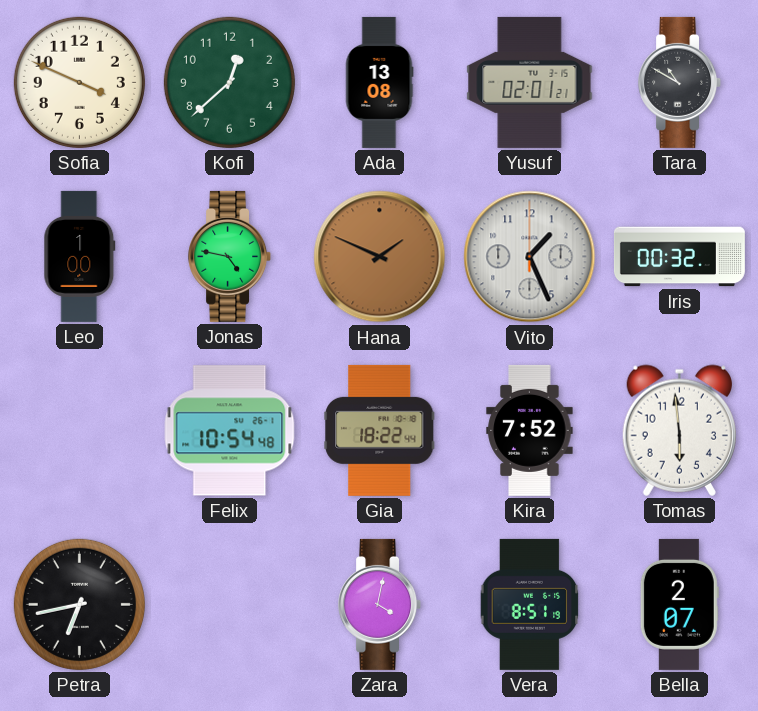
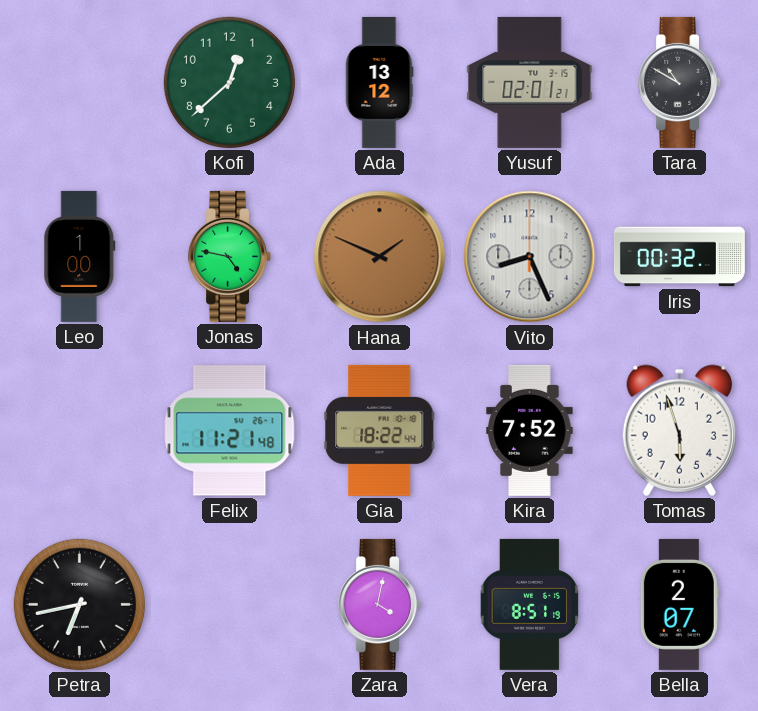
Sofia: 3:49 -> none
Ada: 13:08 -> 13:12
Vito: 1:26 -> 8:26
Felix: 10:54 -> 11:21
Tomas: 5:59 -> 5:57
